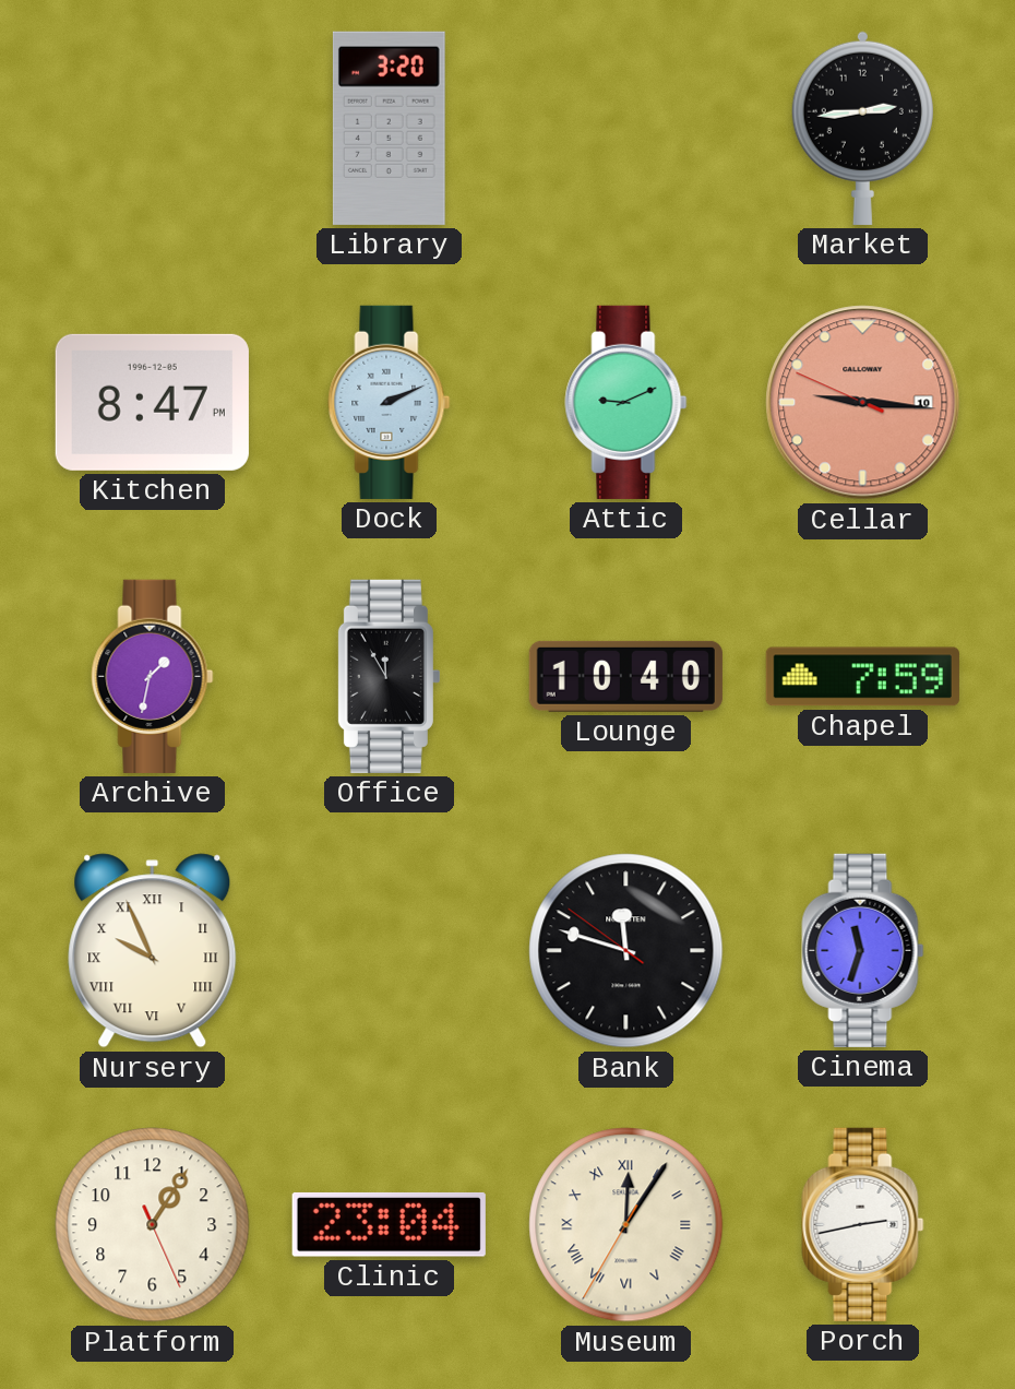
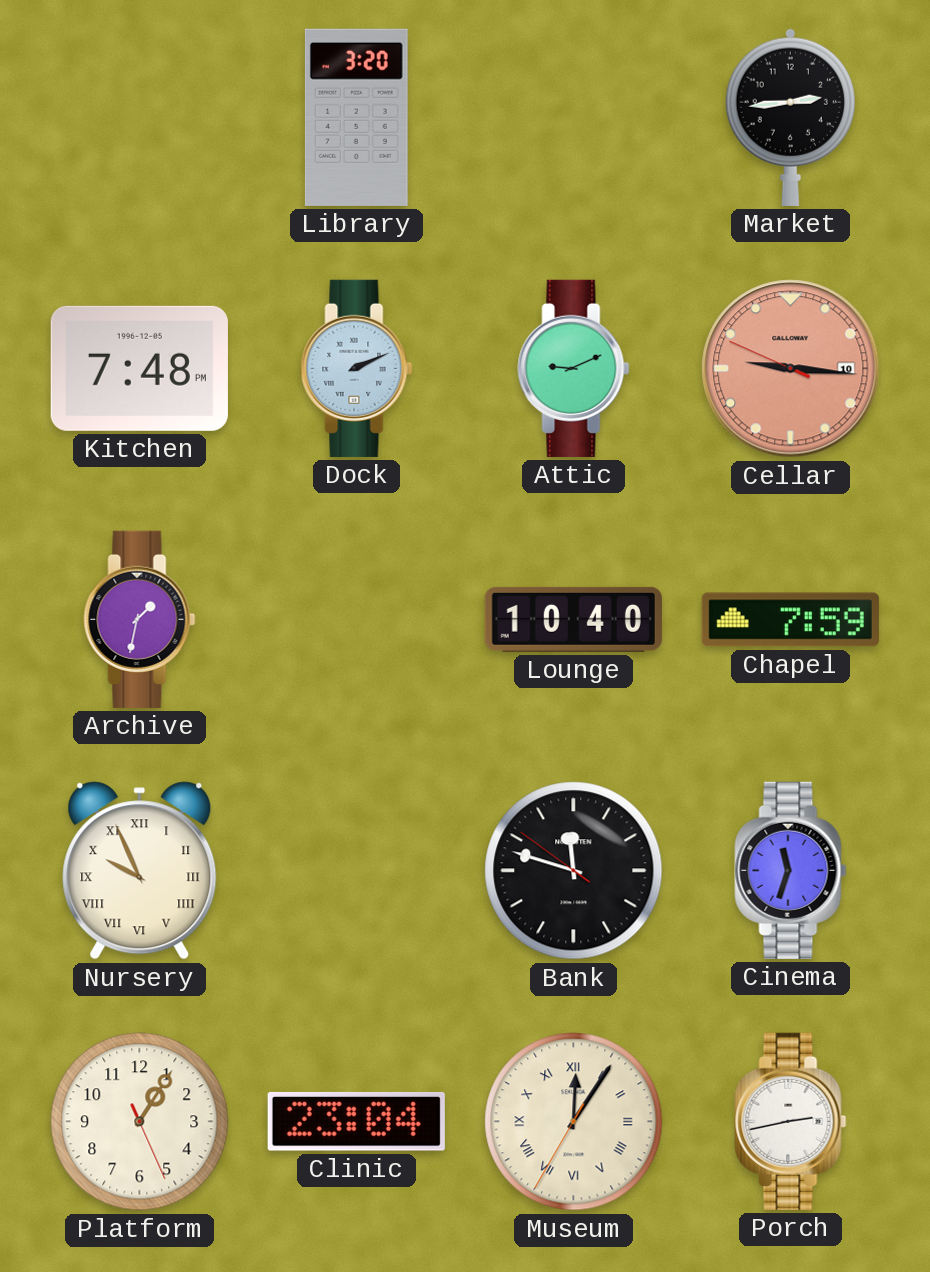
Kitchen: 8:47 -> 7:48
Office: 11:55 -> none
